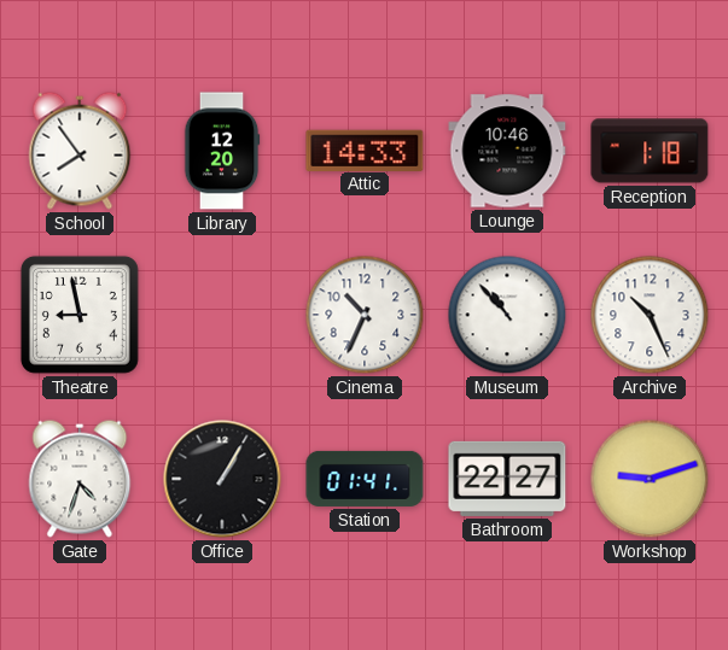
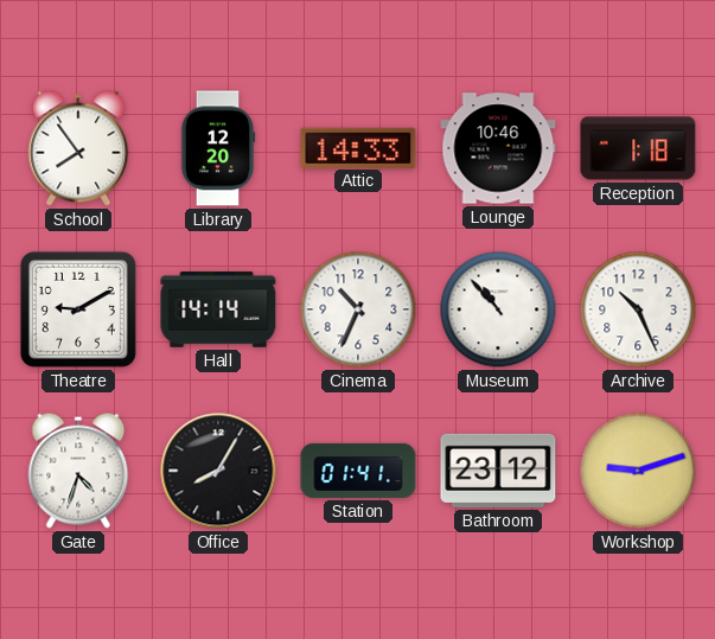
Theatre: 8:58 -> 9:10
Hall: none -> 14:14
Office: 1:05 -> 8:05
Bathroom: 22:27 -> 23:12
